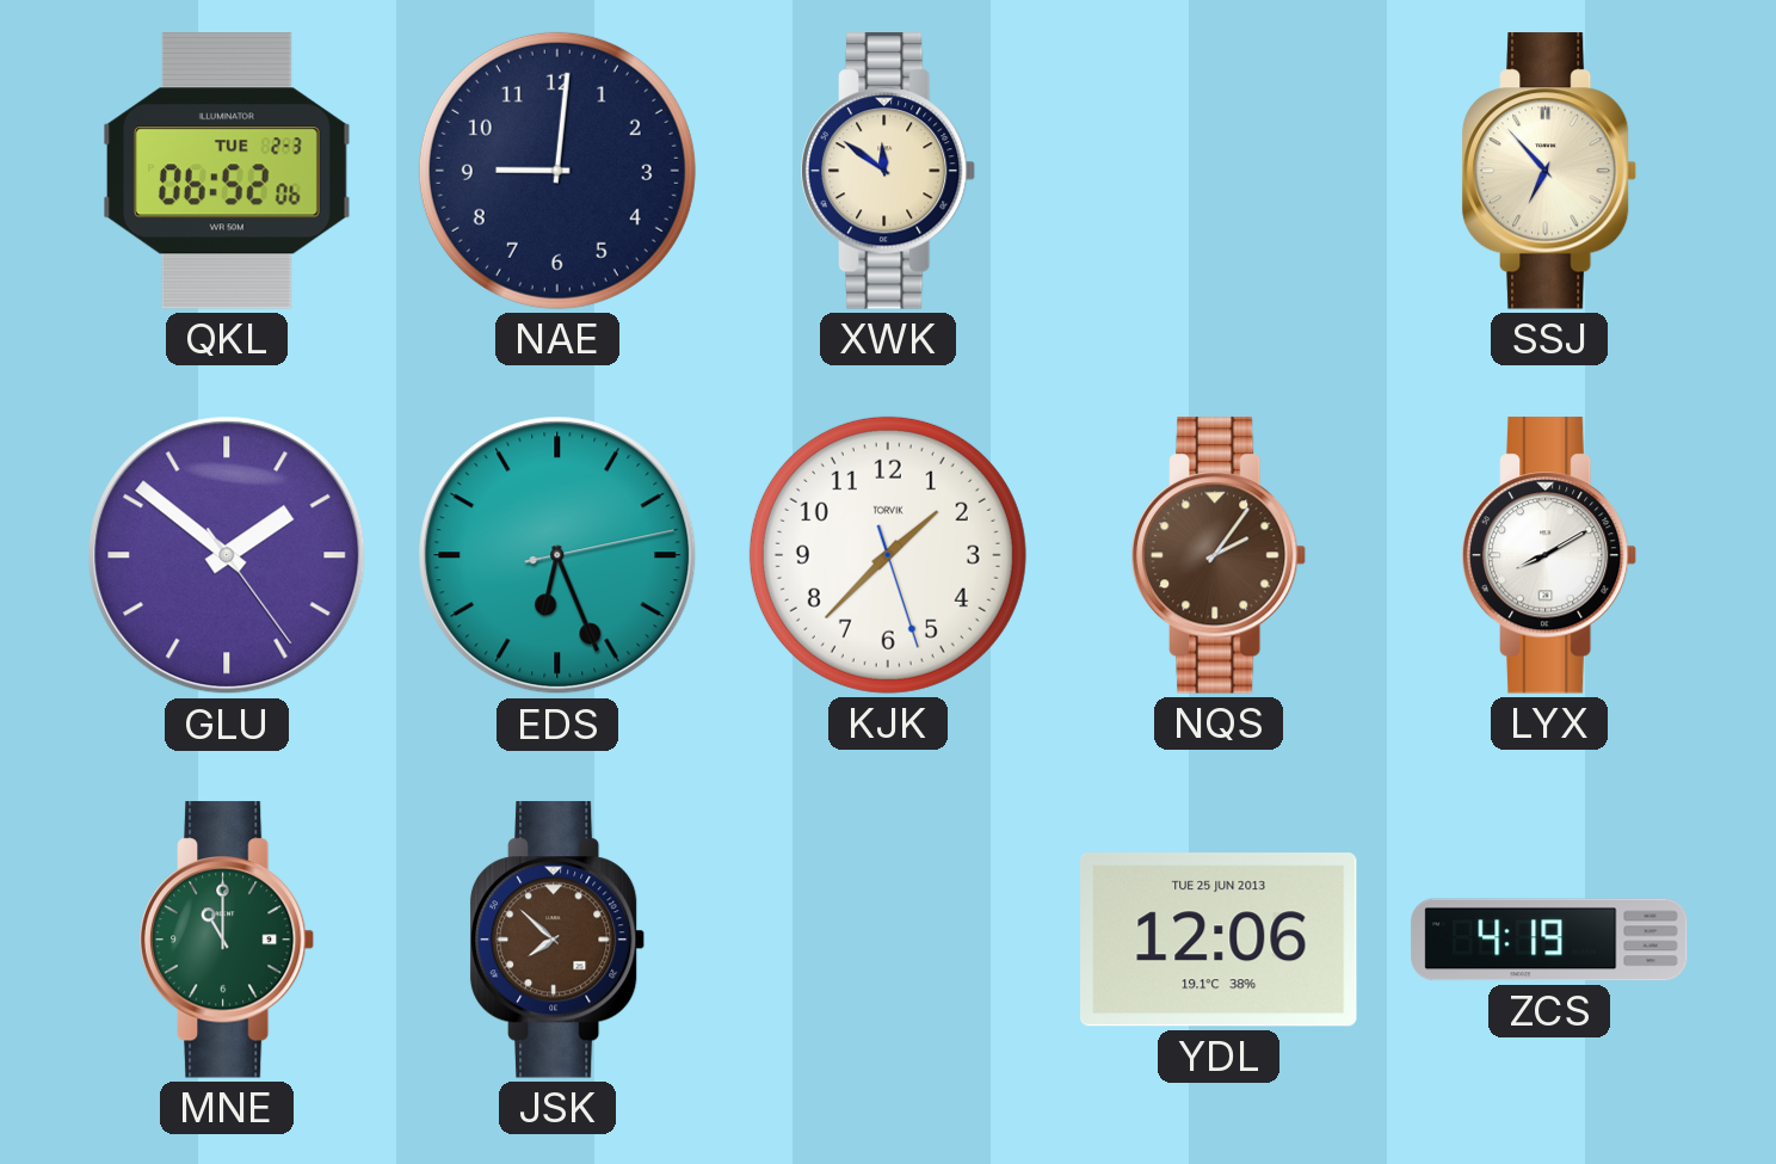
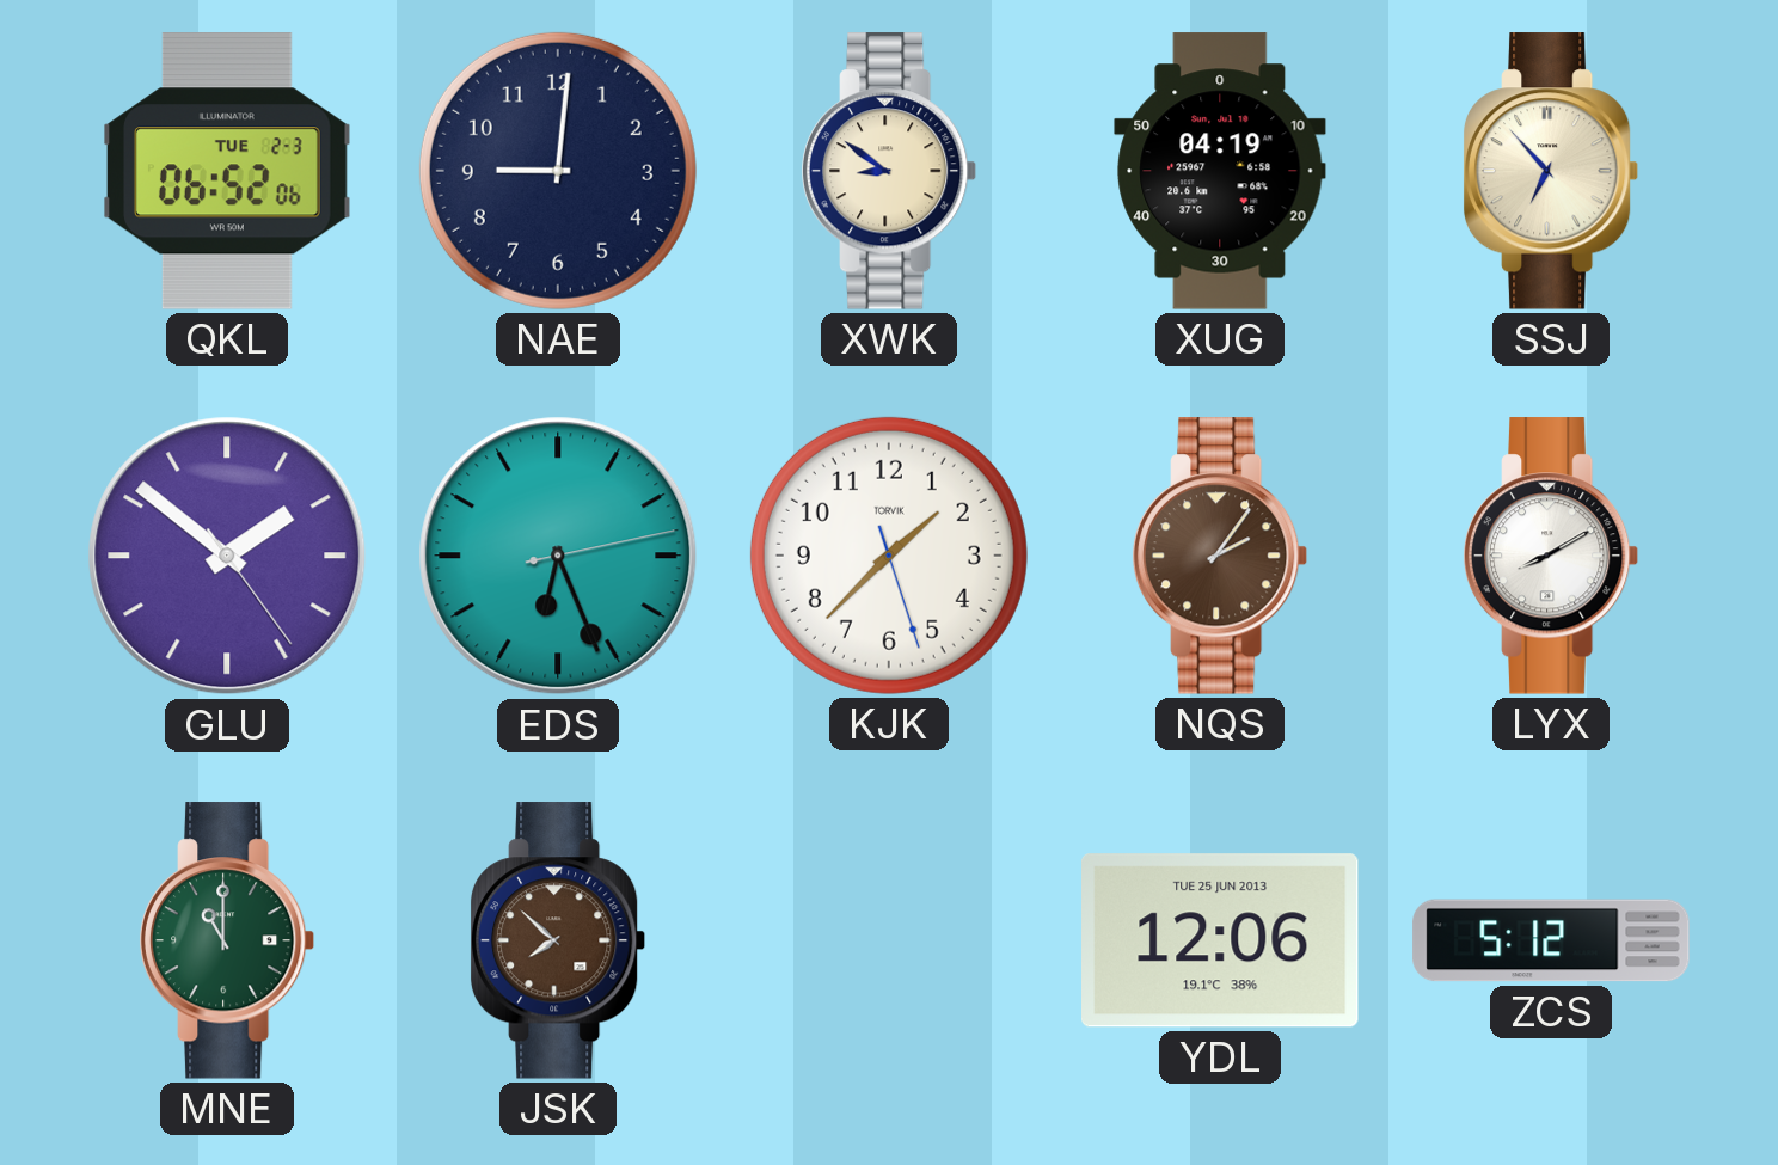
XWK: 11:51 -> 8:51
XUG: none -> 04:19
ZCS: 4:19 -> 5:12
